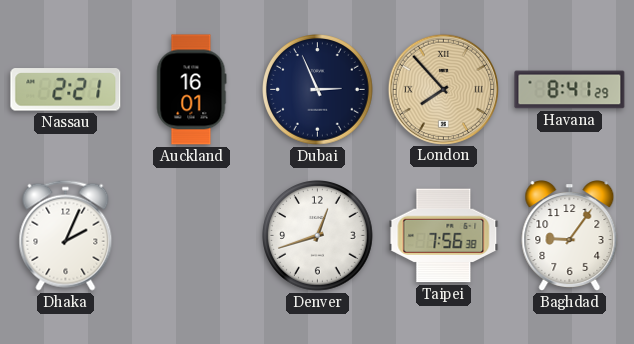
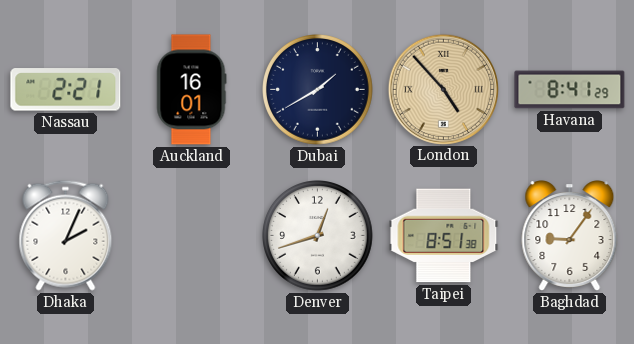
Dubai: 2:56 -> 1:40
London: 7:53 -> 4:53
Taipei: 7:56 -> 8:51
